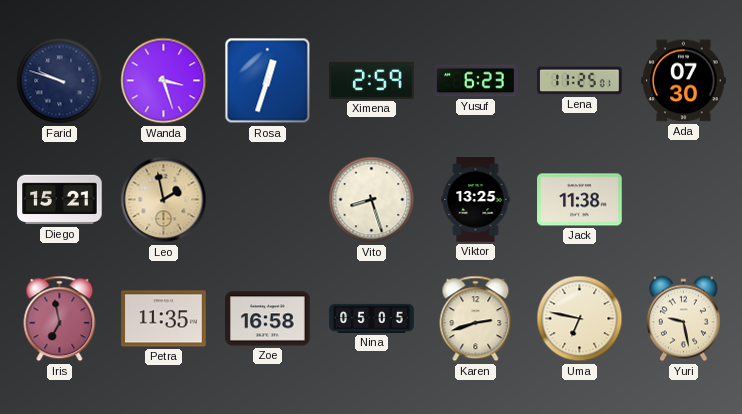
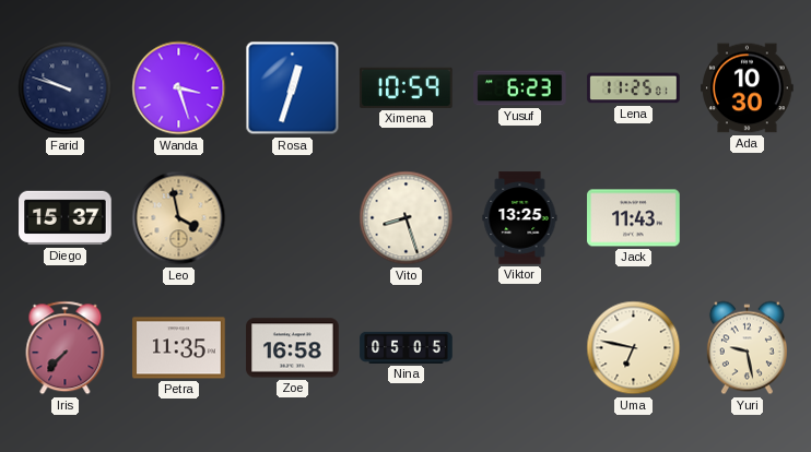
Ximena: 2:59 -> 10:59
Ada: 07:30 -> 10:30
Diego: 15:21 -> 15:37
Leo: 1:58 -> 3:58
Jack: 11:38 -> 11:43
Iris: 6:58 -> 7:37
Karen: 2:42 -> none
